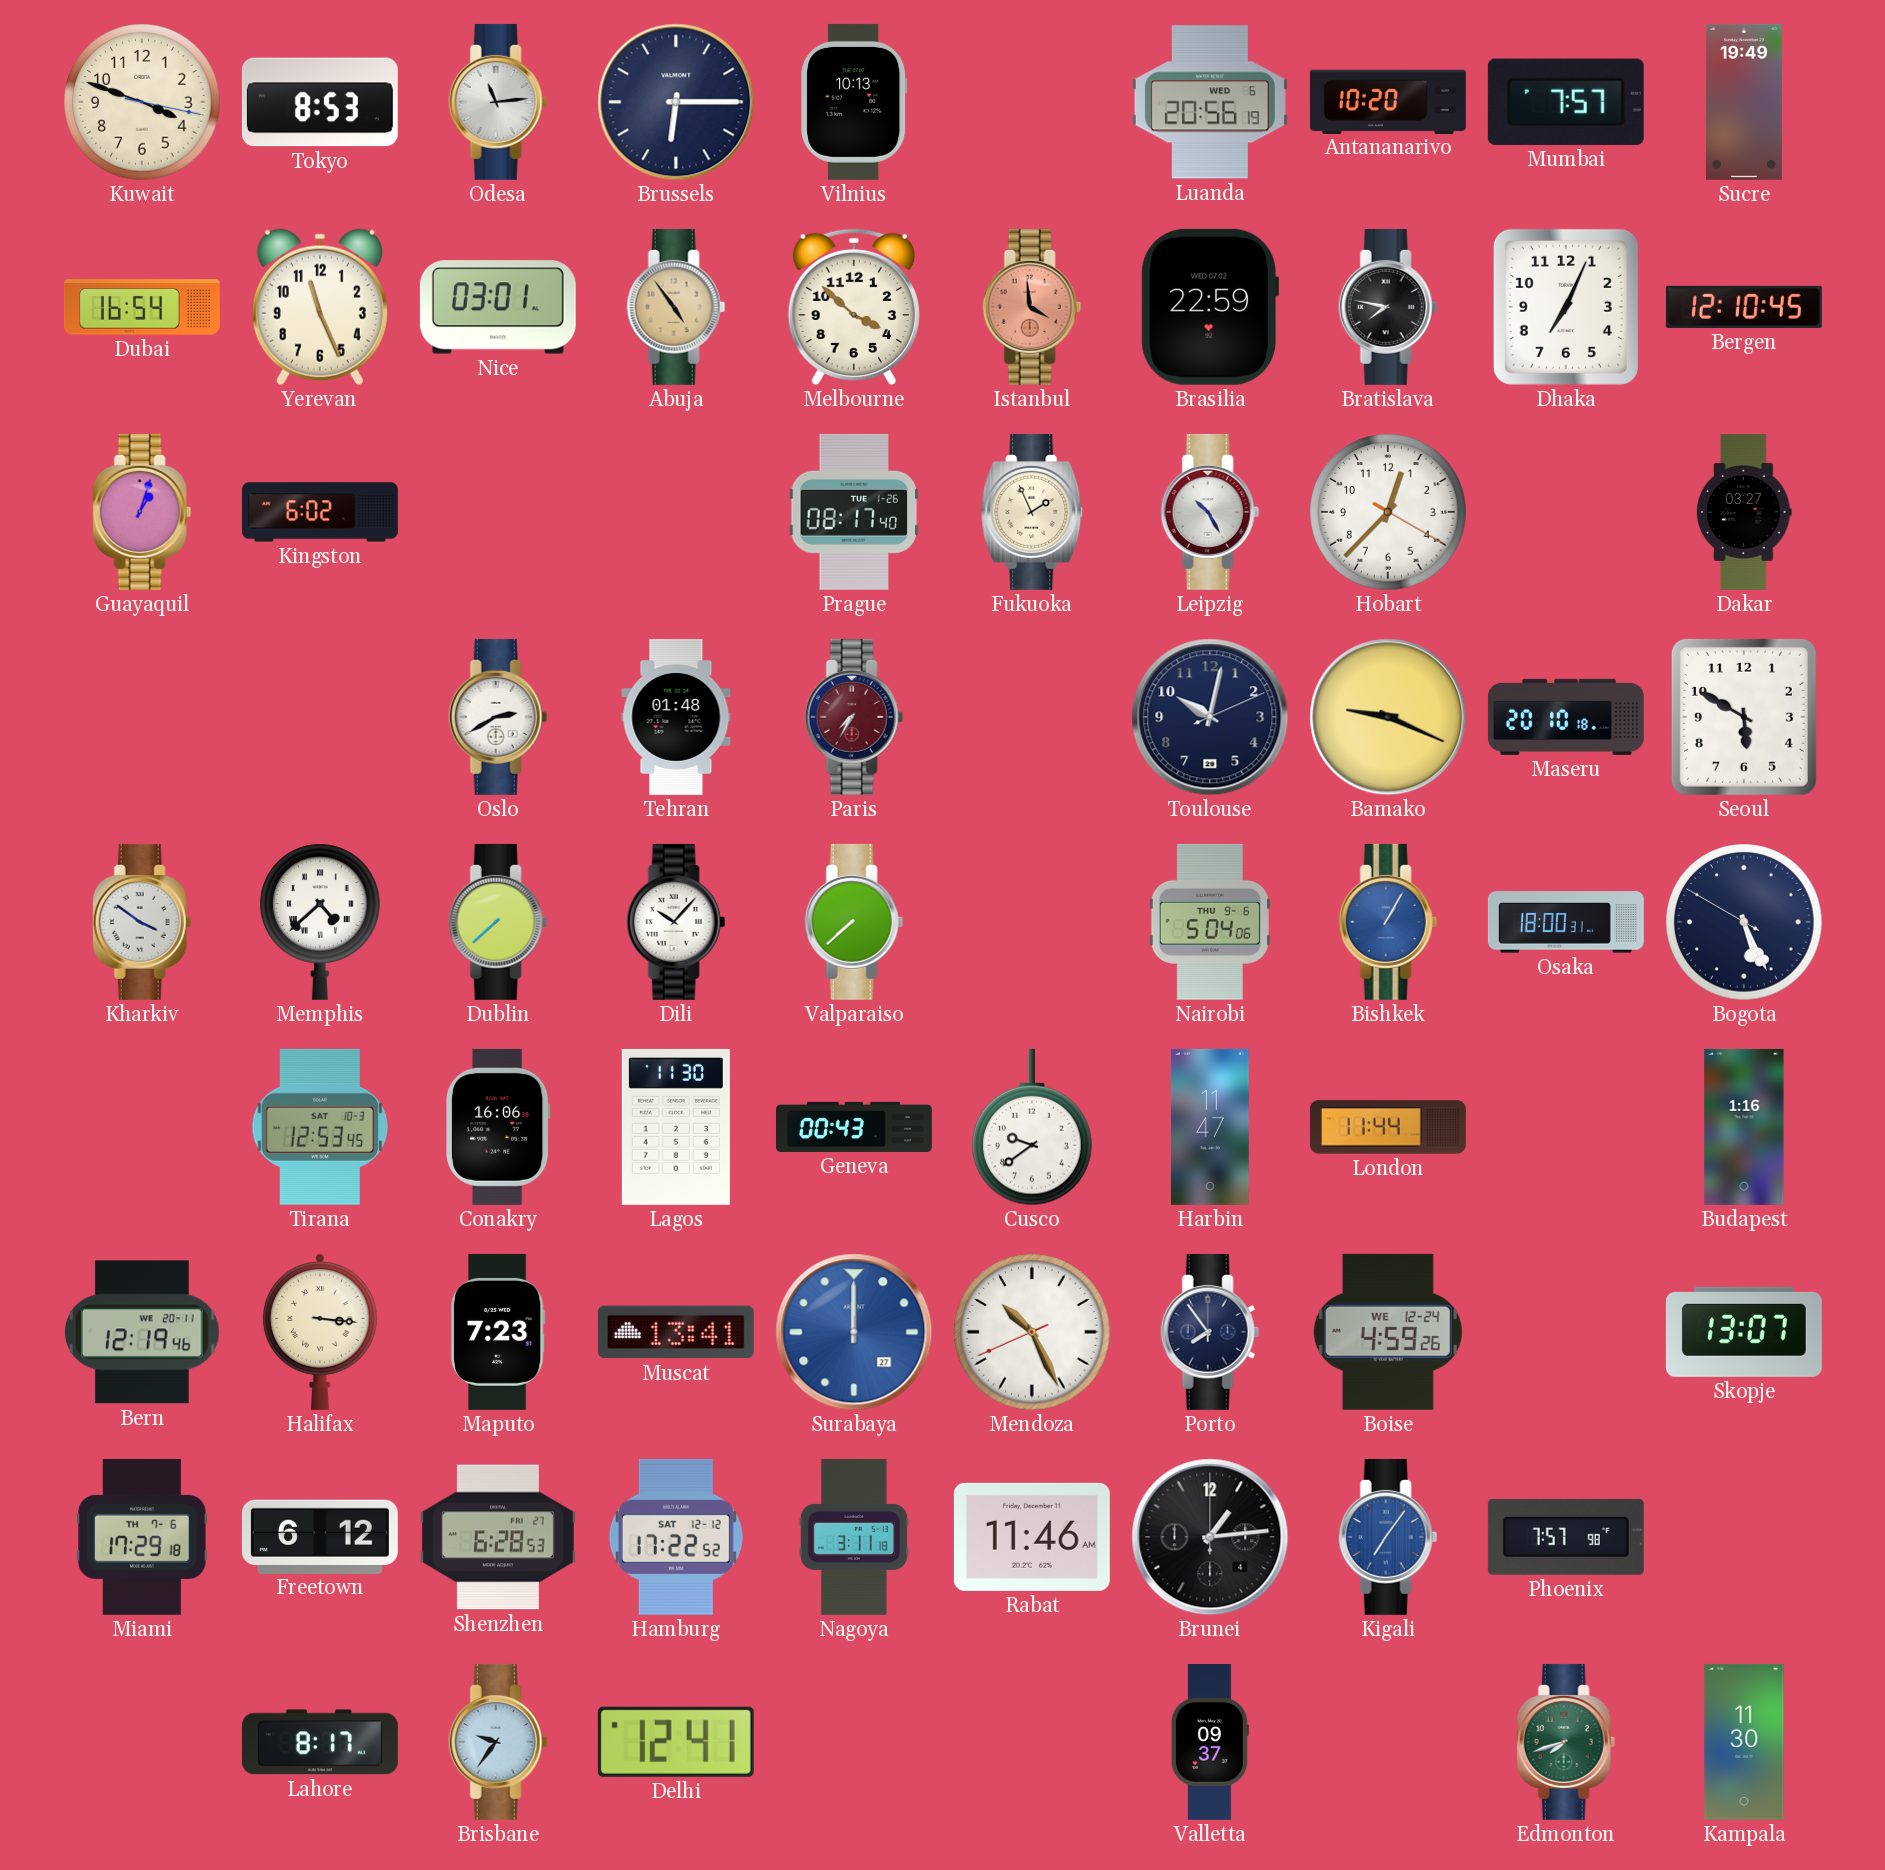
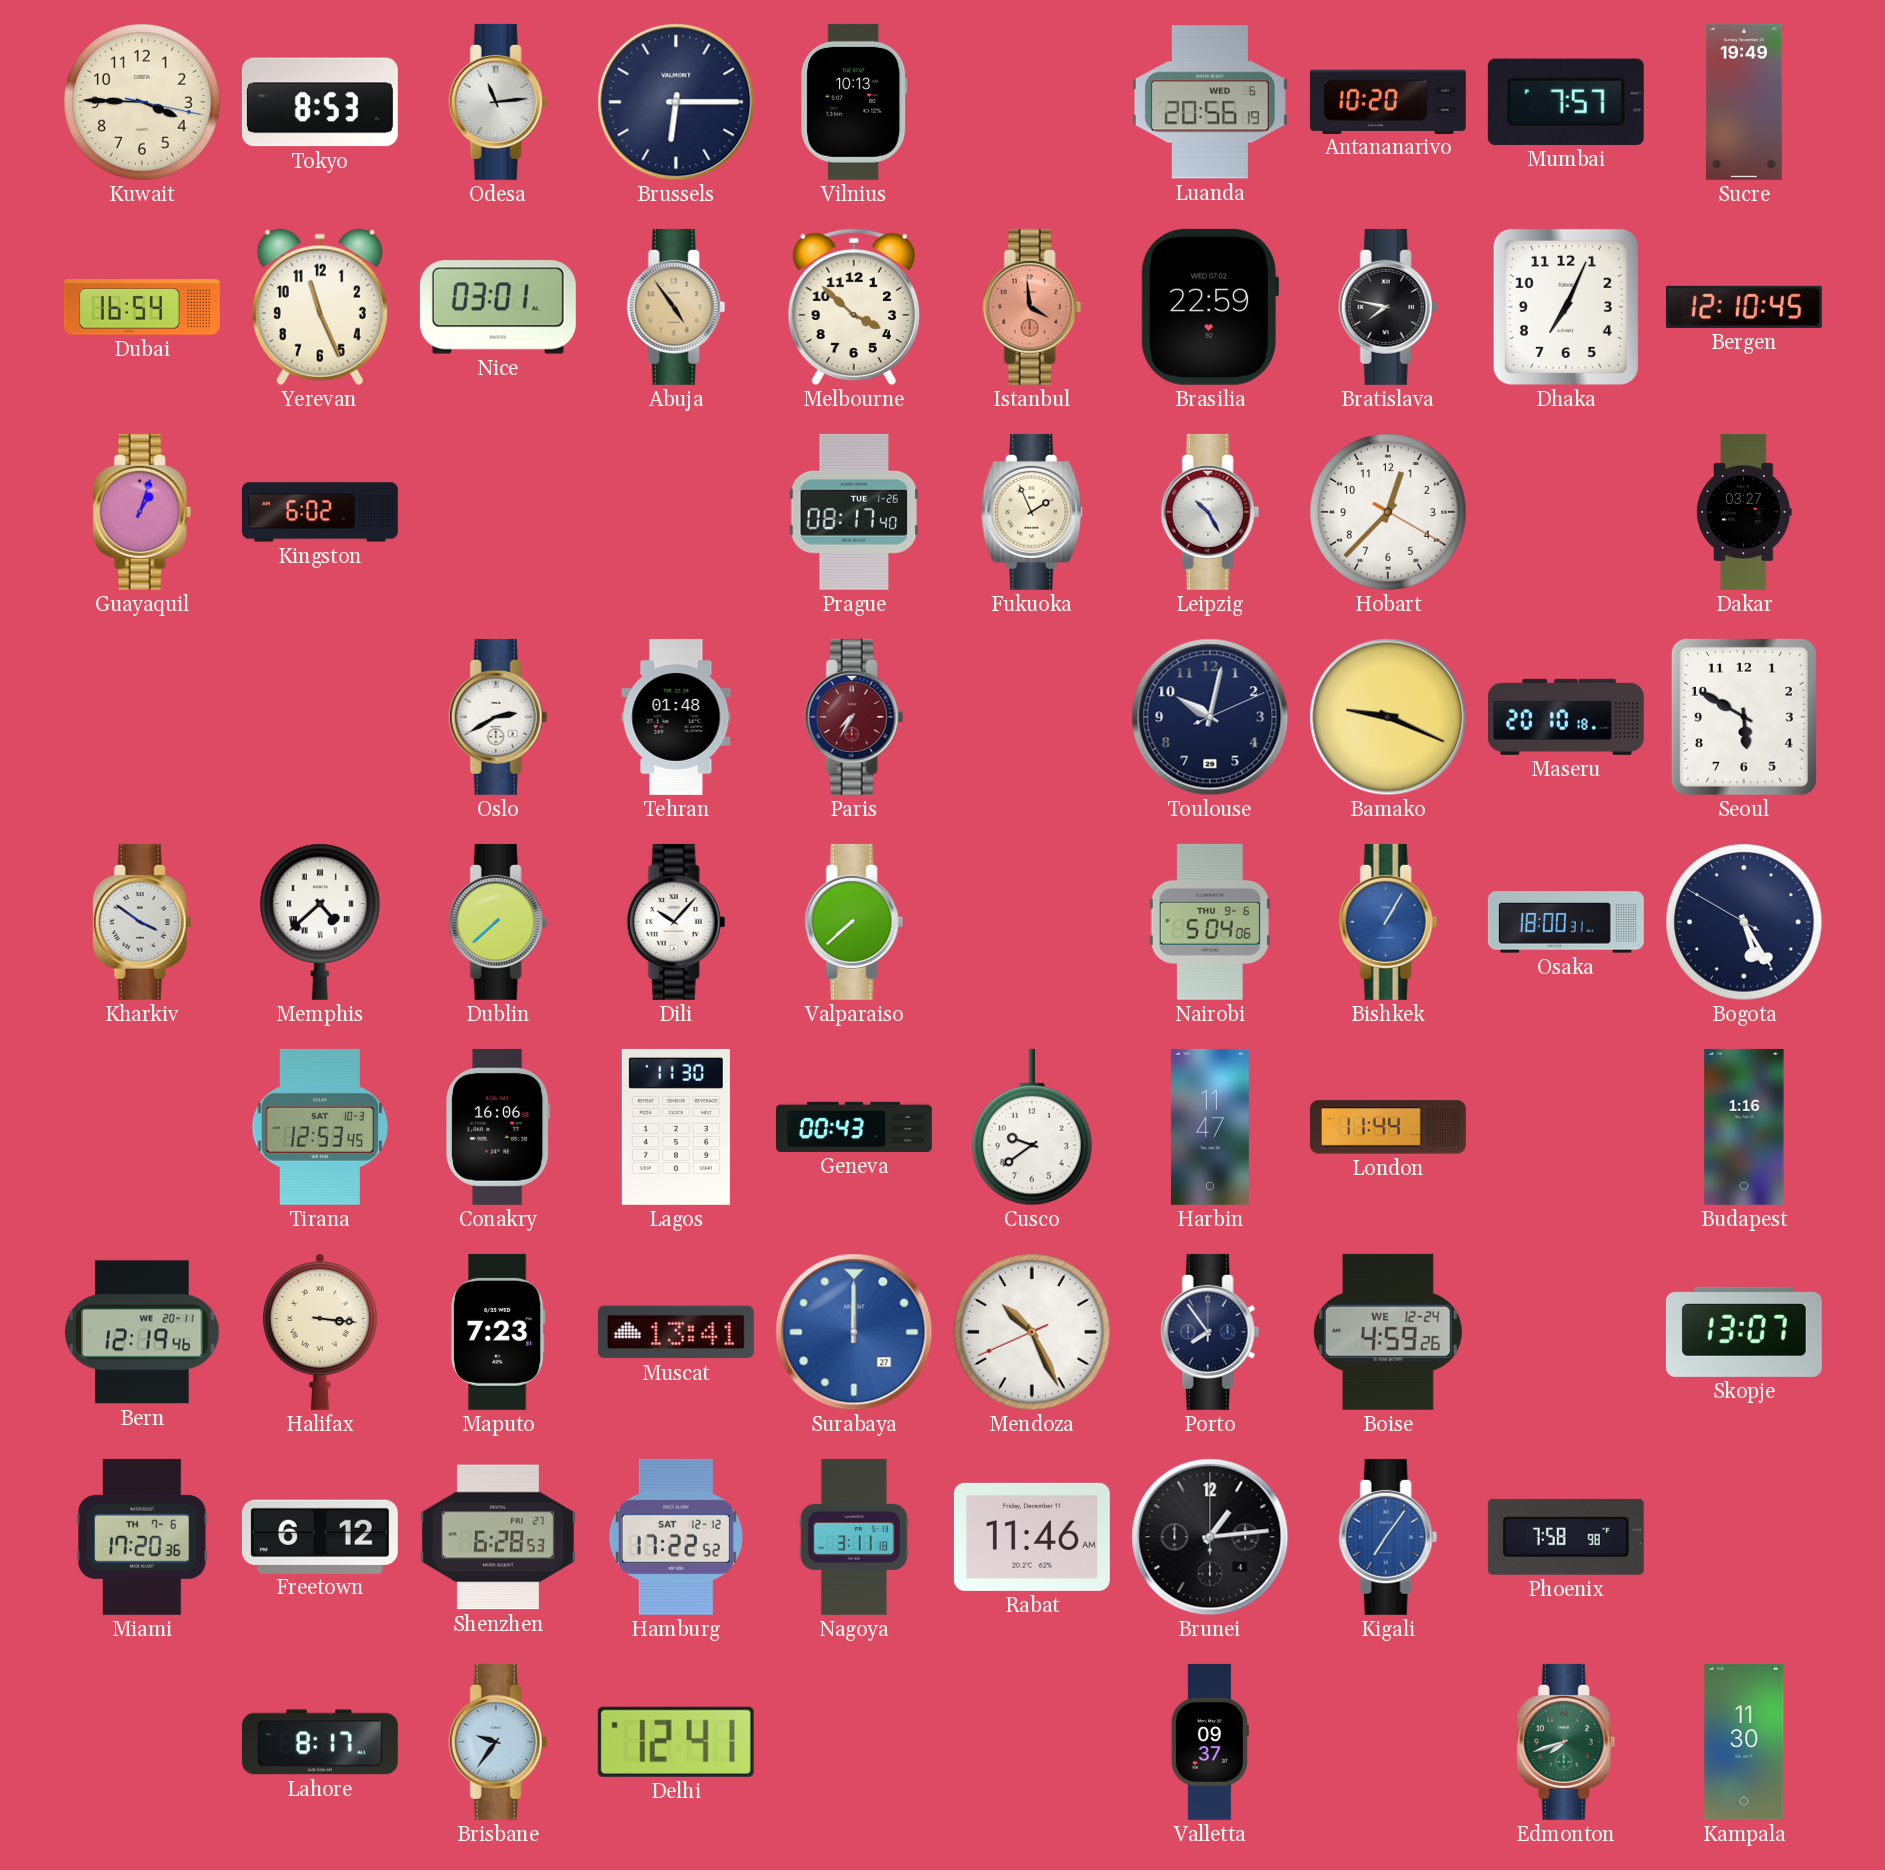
Kuwait: 3:48 -> 3:45
Bogota: 5:25 -> 5:24
Miami: 17:29 -> 17:20
Phoenix: 7:57 -> 7:58
